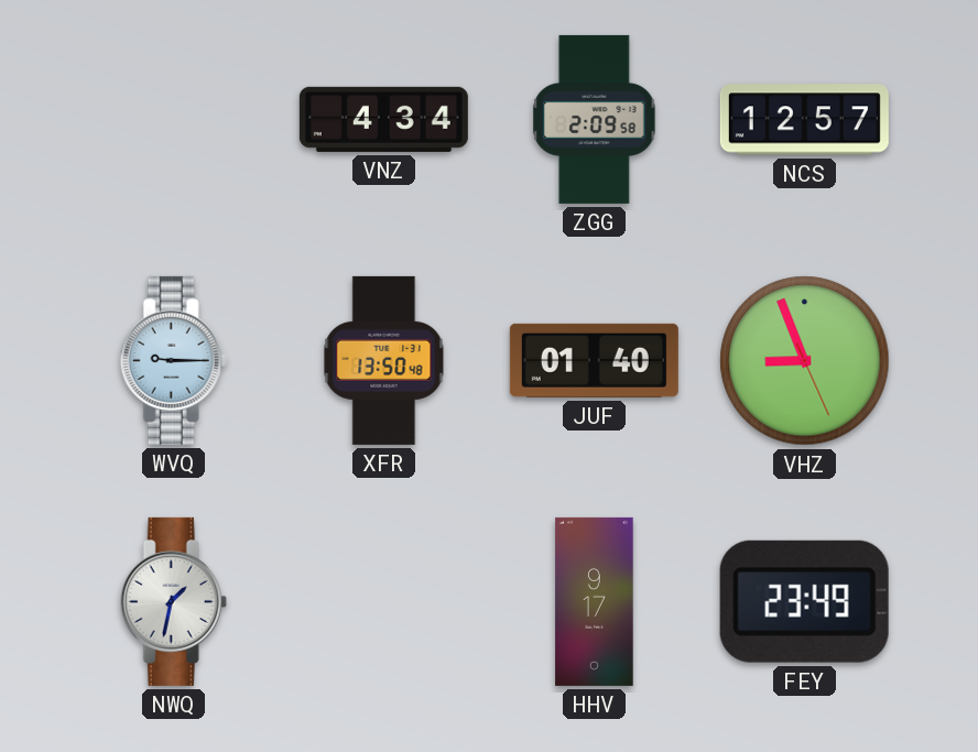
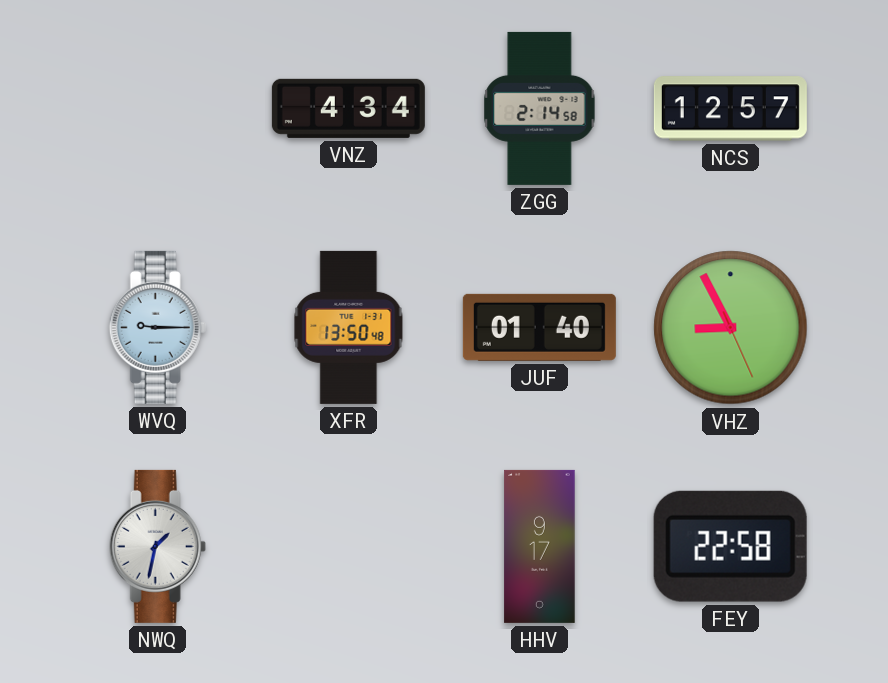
ZGG: 2:09 -> 2:14
VHZ: 8:56 -> 8:55
FEY: 23:49 -> 22:58
